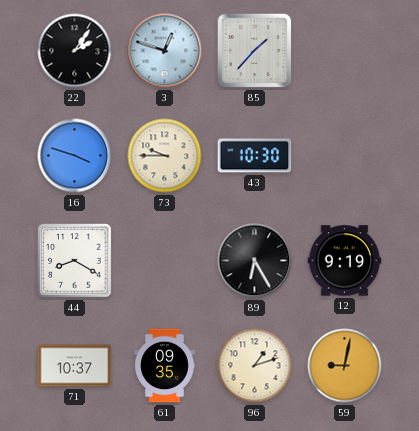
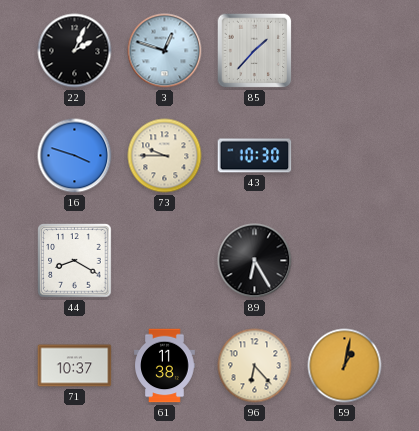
22: 2:06 -> 2:04
12: 9:19 -> none
61: 09:35 -> 11:38
96: 1:12 -> 6:23
59: 9:02 -> 1:02
